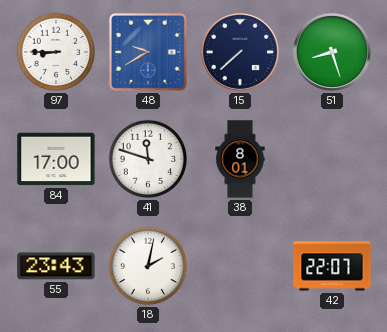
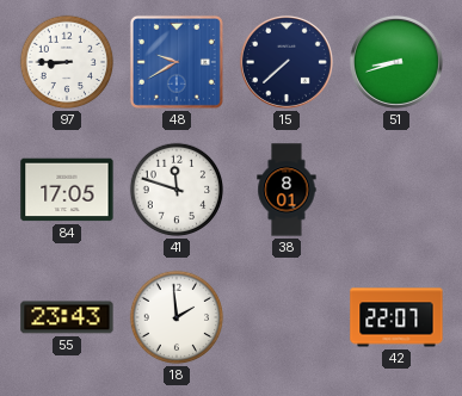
51: 8:27 -> 8:42
84: 17:00 -> 17:05
18: 2:02 -> 1:59
